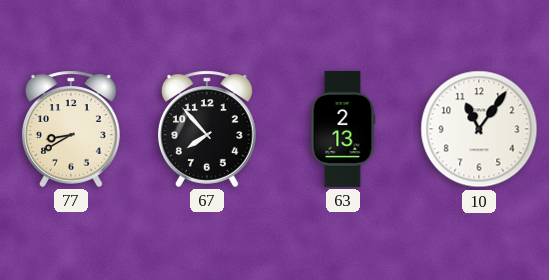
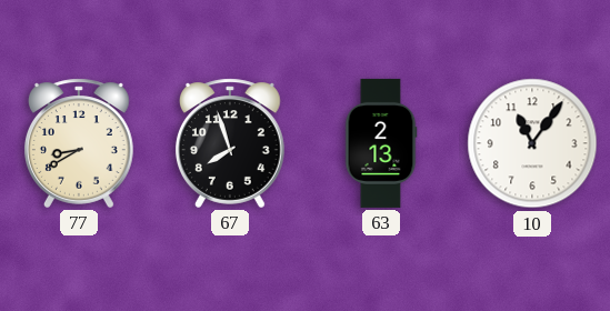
67: 7:53 -> 7:57
